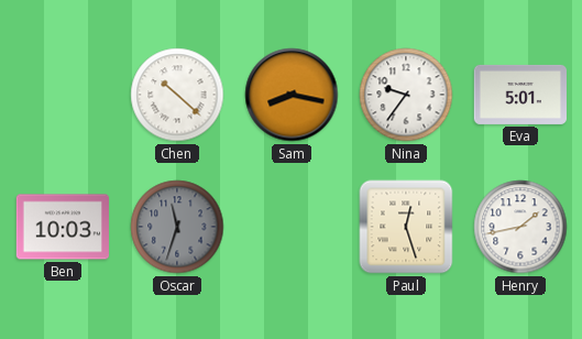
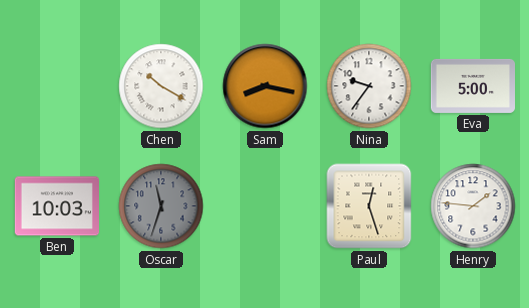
Chen: 10:22 -> 10:20
Eva: 5:01 -> 5:00
Henry: 1:43 -> 1:46
